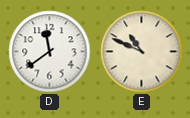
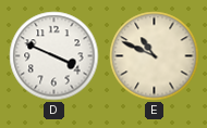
D: 11:39 -> 3:49
